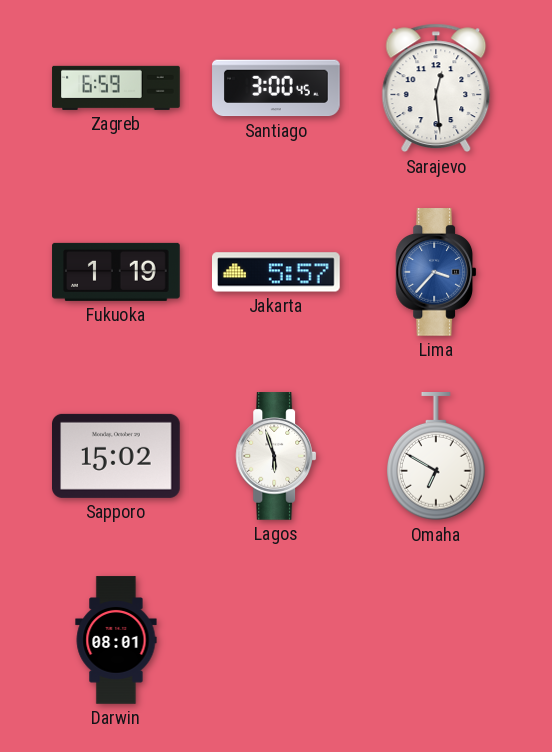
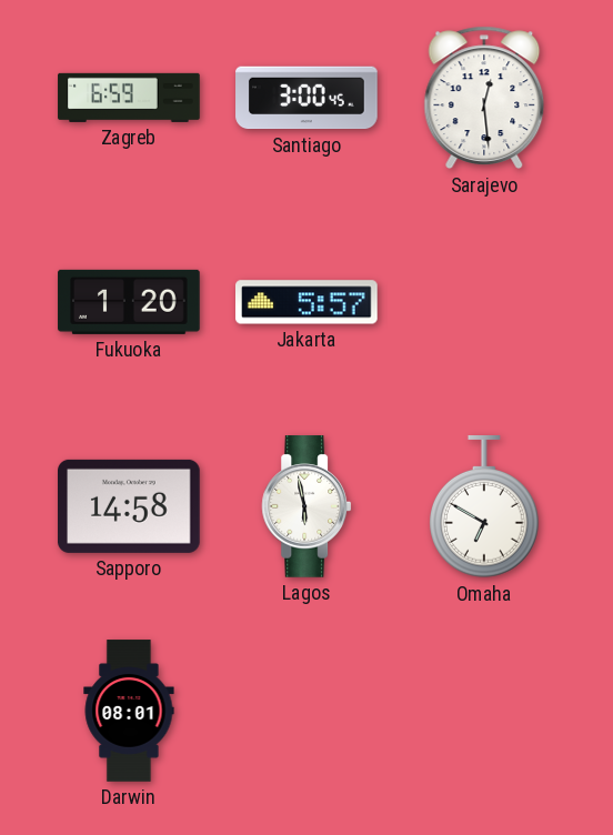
Fukuoka: 1:19 -> 1:20
Lima: 3:37 -> none
Sapporo: 15:02 -> 14:58
Lagos: 5:57 -> 5:58
